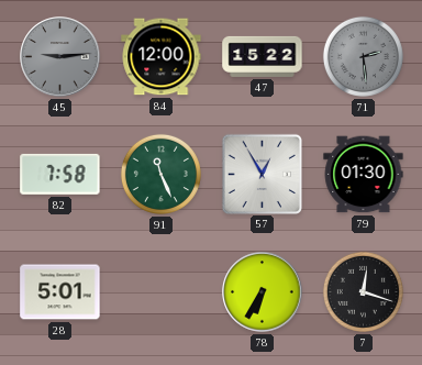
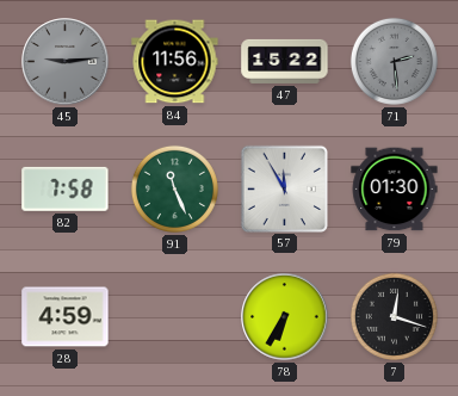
84: 12:00 -> 11:56
57: 12:55 -> 11:55
28: 5:01 -> 4:59
